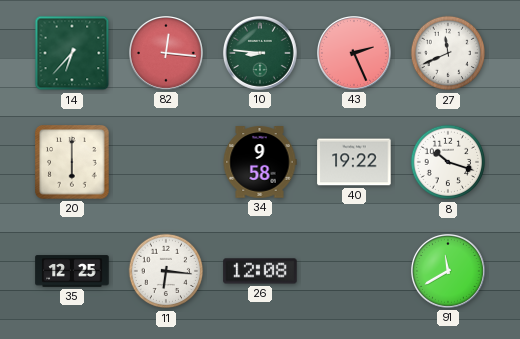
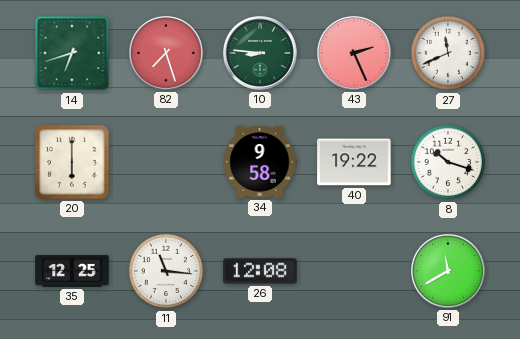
14: 6:37 -> 6:42
82: 12:16 -> 7:27
11: 6:16 -> 11:16
